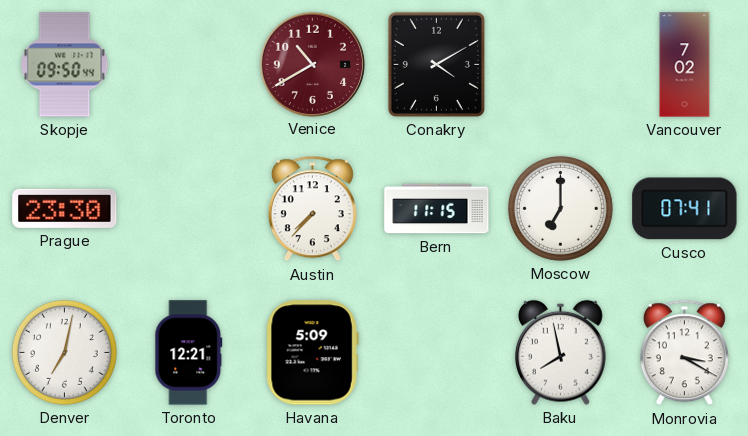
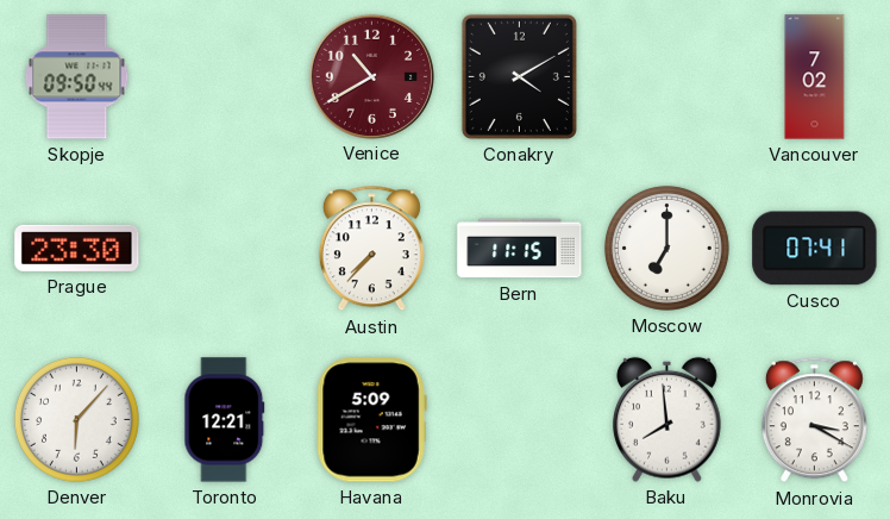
Denver: 7:02 -> 6:07
Baku: 7:58 -> 7:59
